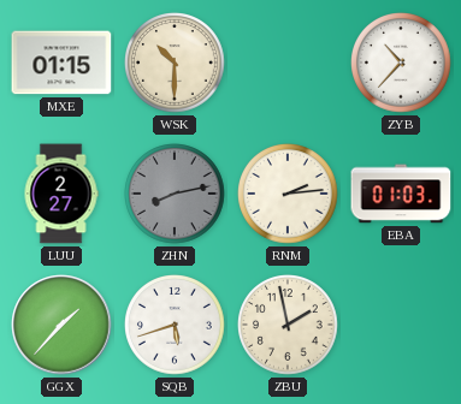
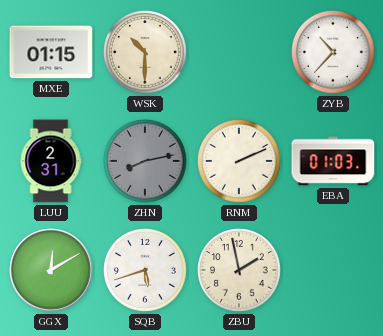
LUU: 2:27 -> 2:31
RNM: 2:14 -> 2:11
GGX: 1:37 -> 12:10
